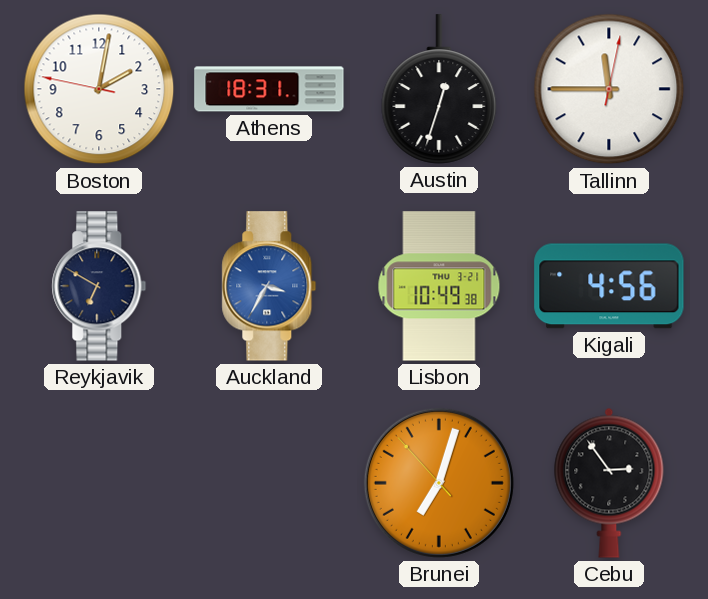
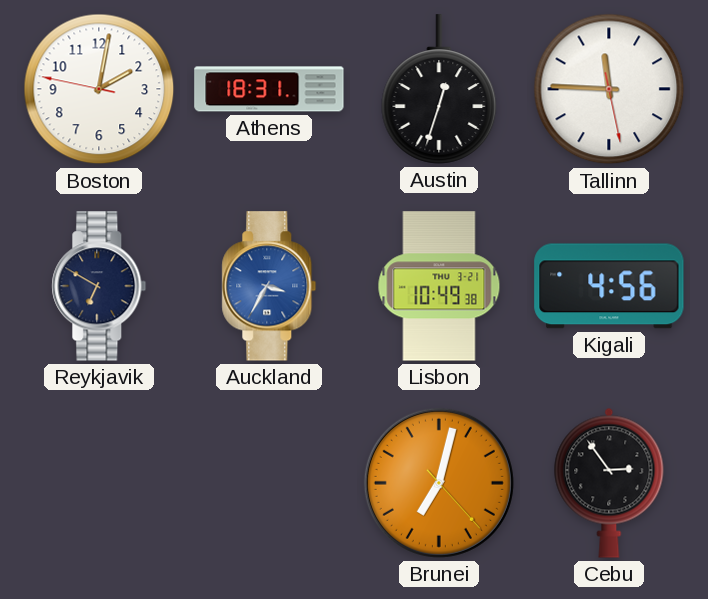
Tallinn: 11:45:02 -> 11:45:28
Brunei: 7:02:53 -> 7:02:23
